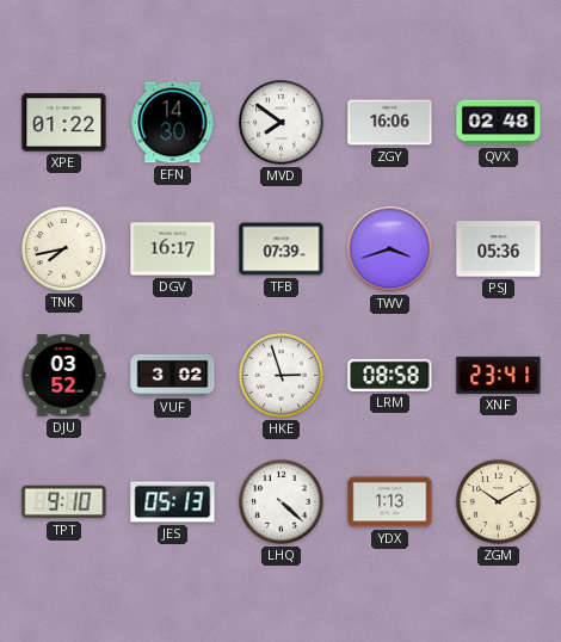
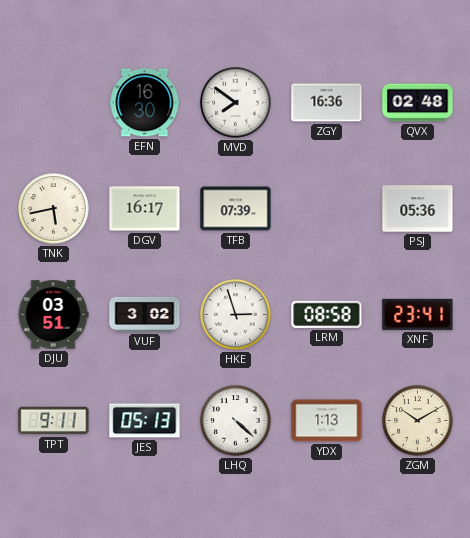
XPE: 01:22 -> none
EFN: 14:30 -> 16:30
ZGY: 16:06 -> 16:36
TNK: 7:43 -> 5:43
TWV: 3:42 -> none
DJU: 03:52 -> 03:51
TPT: 9:10 -> 9:11
